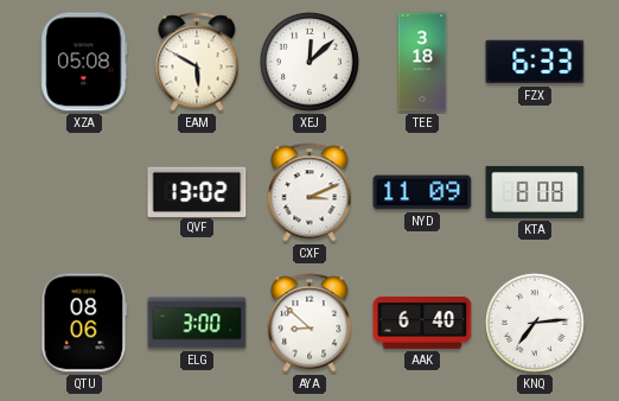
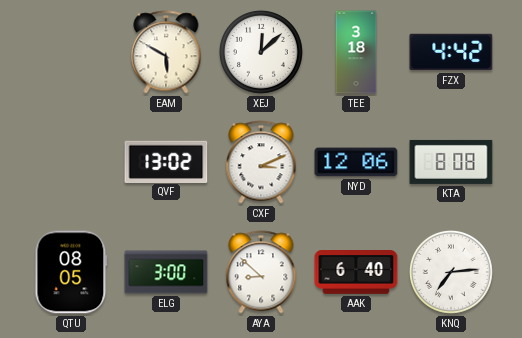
XZA: 05:08 -> none
FZX: 6:33 -> 4:42
NYD: 11:09 -> 12:06
QTU: 08:06 -> 08:05
